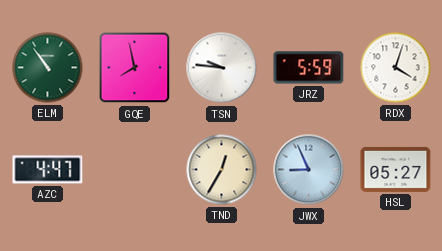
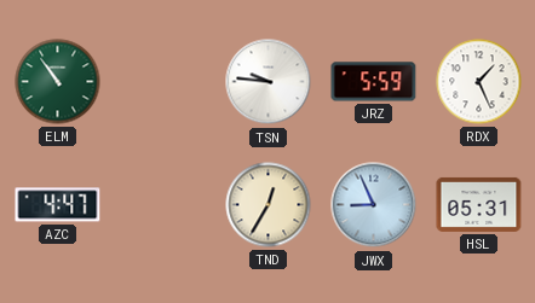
GQE: 7:58 -> none
RDX: 4:03 -> 1:26
HSL: 05:27 -> 05:31
